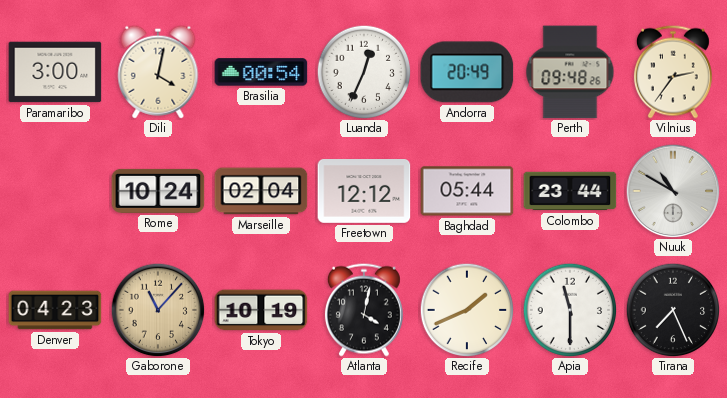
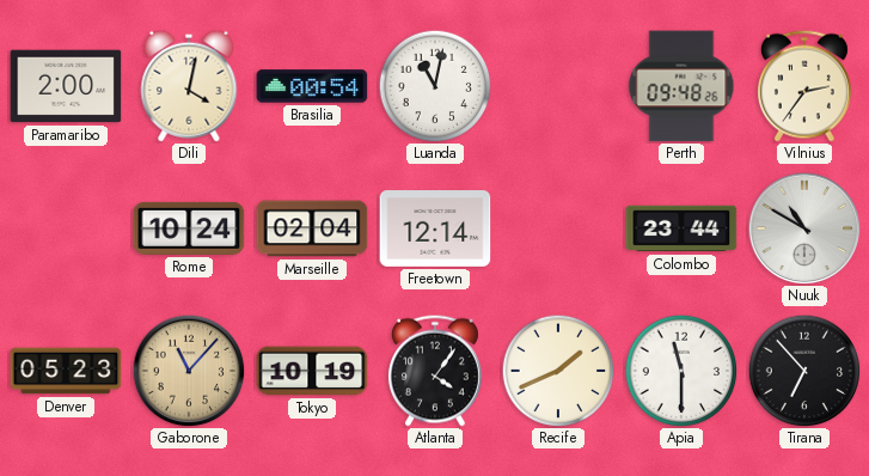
Paramaribo: 3:00 -> 2:00
Luanda: 12:34 -> 11:02
Andorra: 20:49 -> none
Freetown: 12:12 -> 12:14
Baghdad: 05:44 -> none
Denver: 04:23 -> 05:23
Atlanta: 4:02 -> 4:06
Tirana: 7:26 -> 6:53
